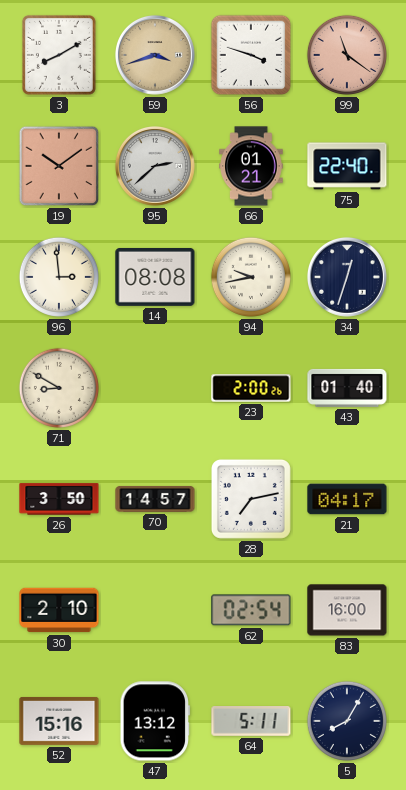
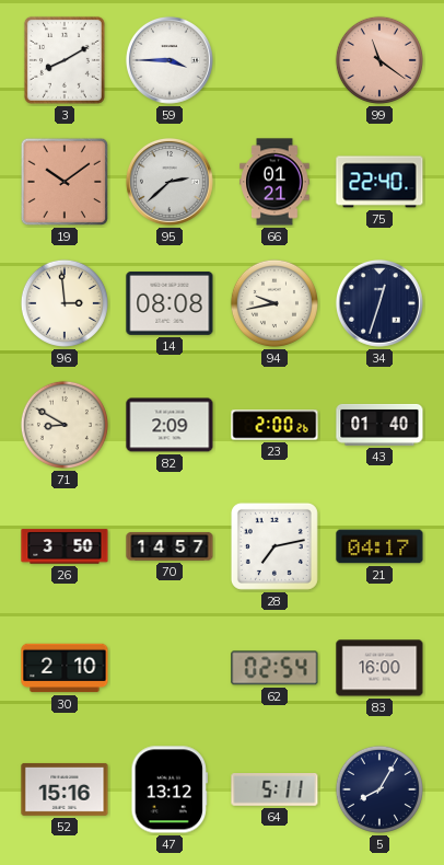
59: 3:42 -> 3:45
59 dial: champagne -> white
56: 3:48 -> none
82: none -> 2:09
